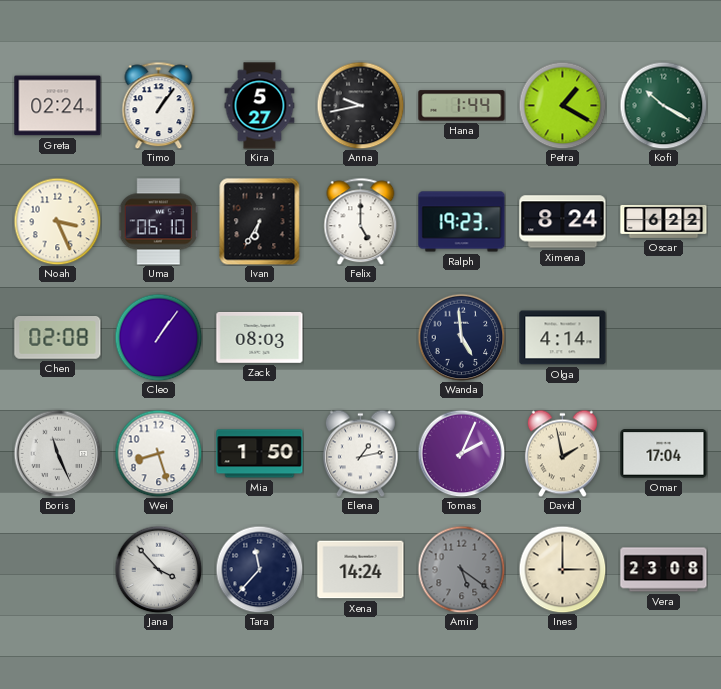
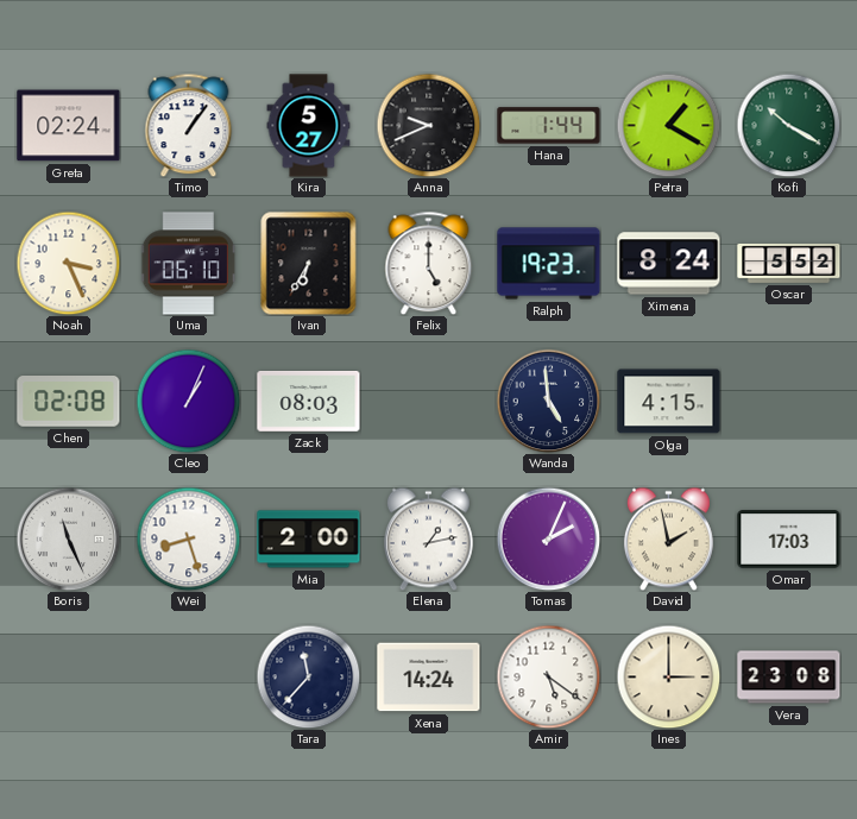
Anna: 9:43 -> 9:41
Oscar: 6:22 -> 5:52
Cleo: 1:06 -> 1:04
Olga: 4:14 -> 4:15
Mia: 1:50 -> 2:00
Omar: 17:04 -> 17:03
Jana: 3:53 -> none
Amir dial: grey -> white
